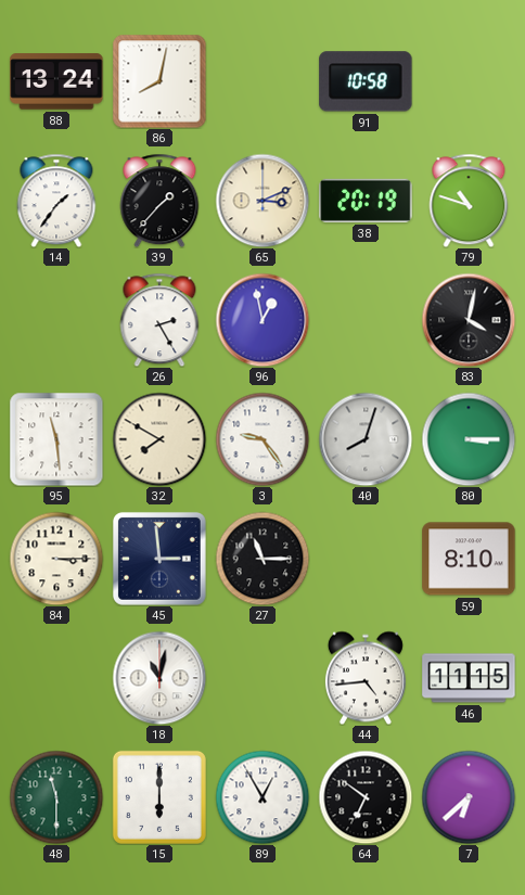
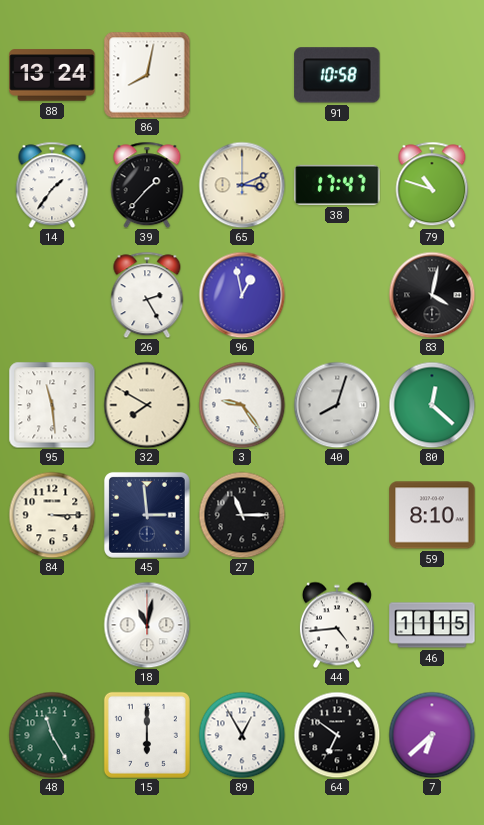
38: 20:19 -> 17:47
80: 3:15 -> 12:22
48: 11:30 -> 11:25
